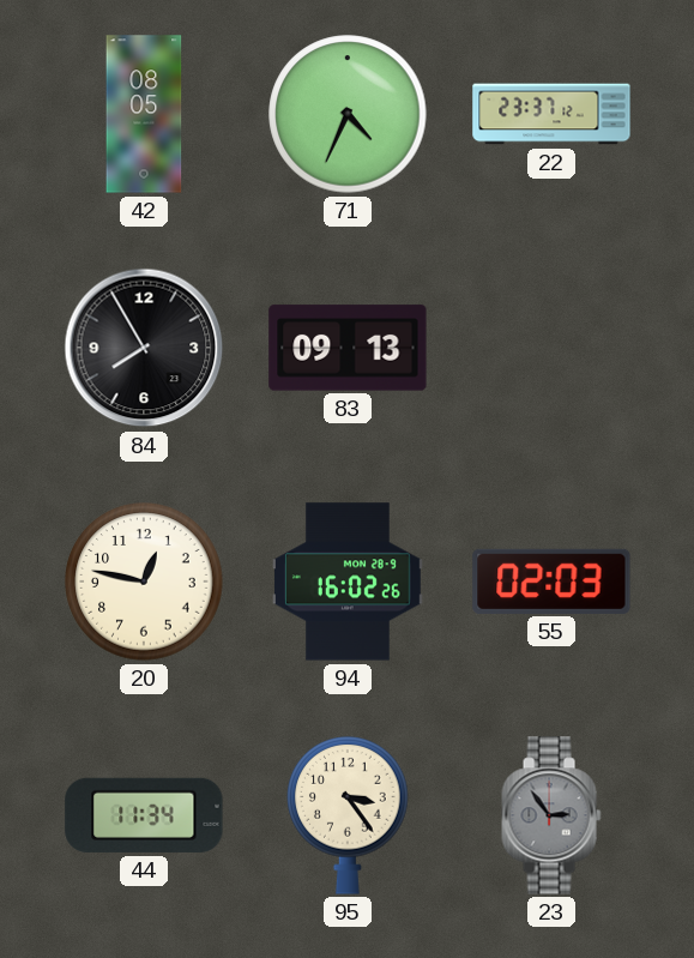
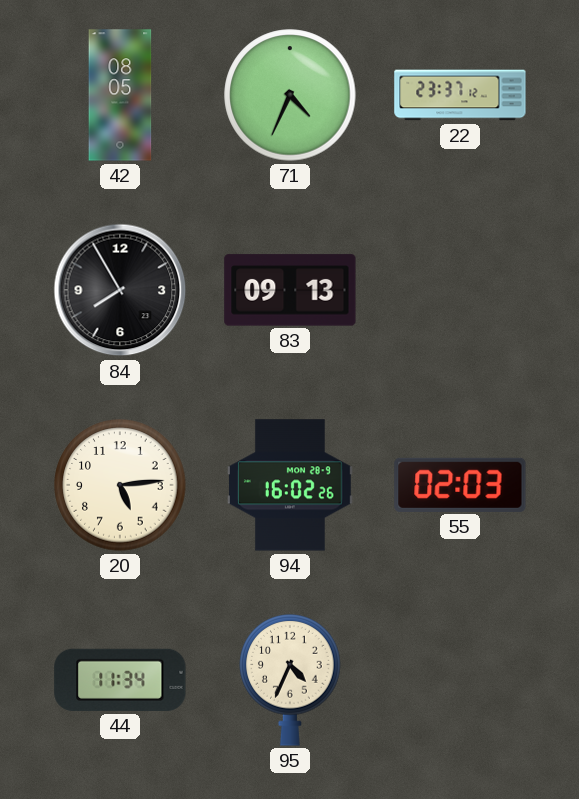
20: 12:47 -> 5:14
95: 3:24 -> 4:34
23: 2:54 -> none
